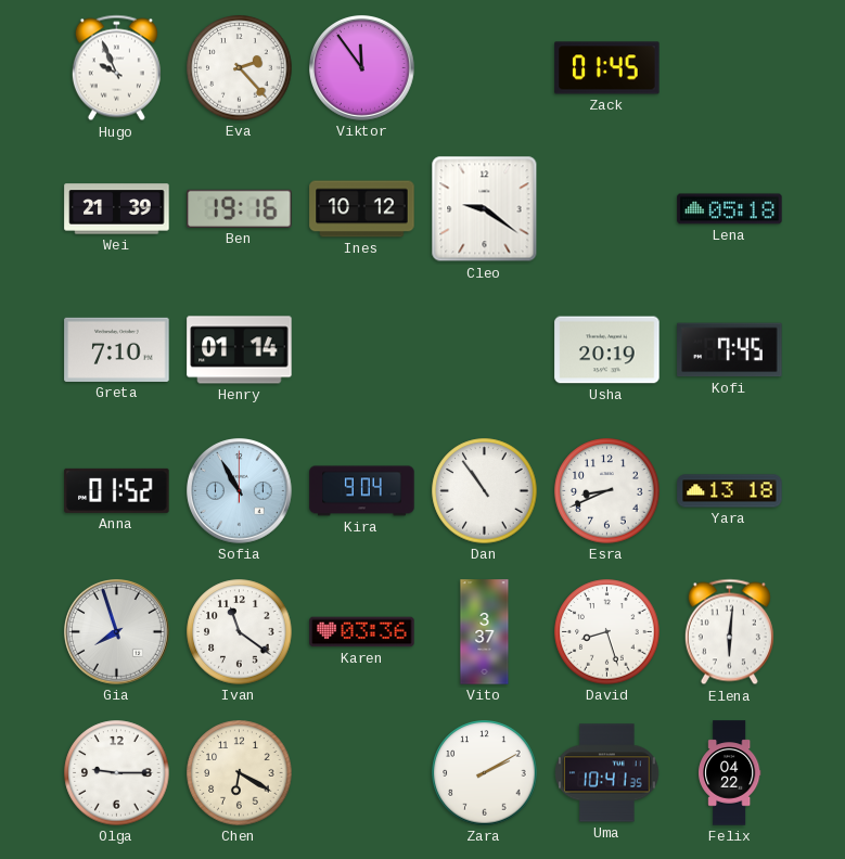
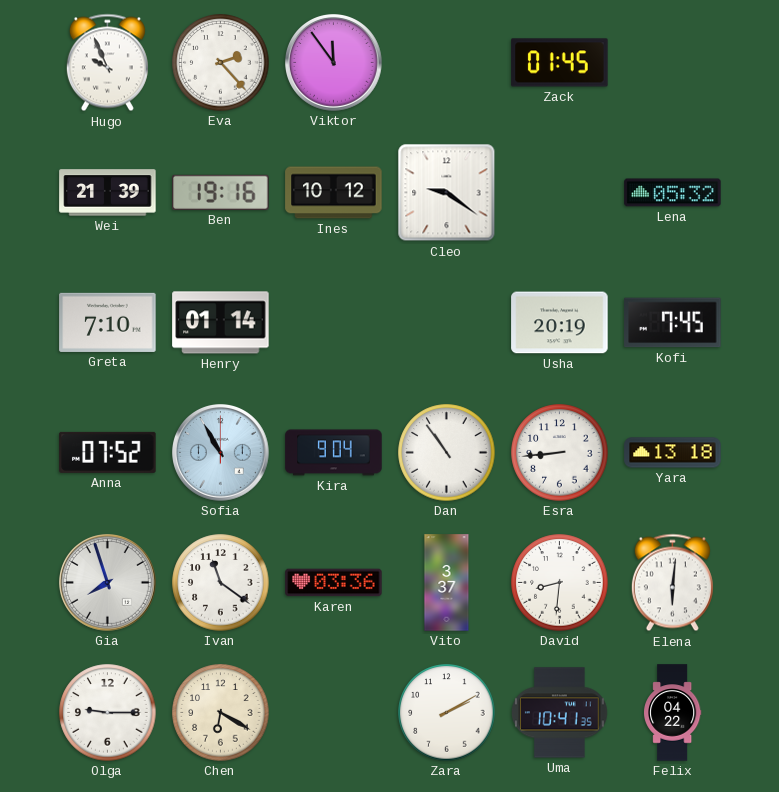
Lena: 05:18 -> 05:32
Anna: 01:52 -> 07:52
Esra: 8:41 -> 8:44
David: 8:27 -> 8:31
